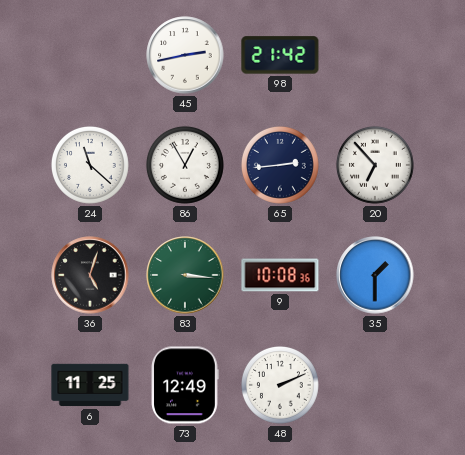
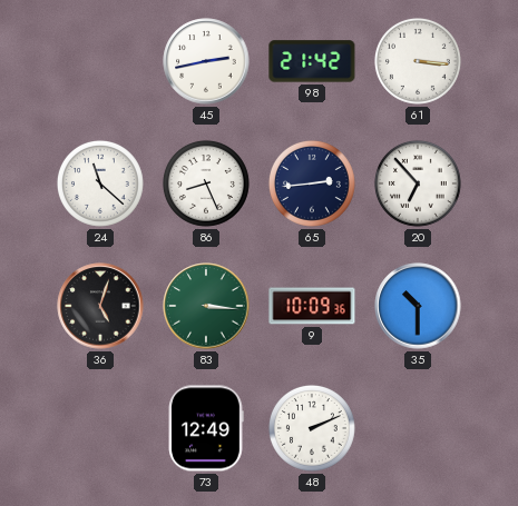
61: none -> 3:16
86: 12:55 -> 8:26
9: 10:08 -> 10:09
35: 1:30 -> 10:30
6: 11:25 -> none
